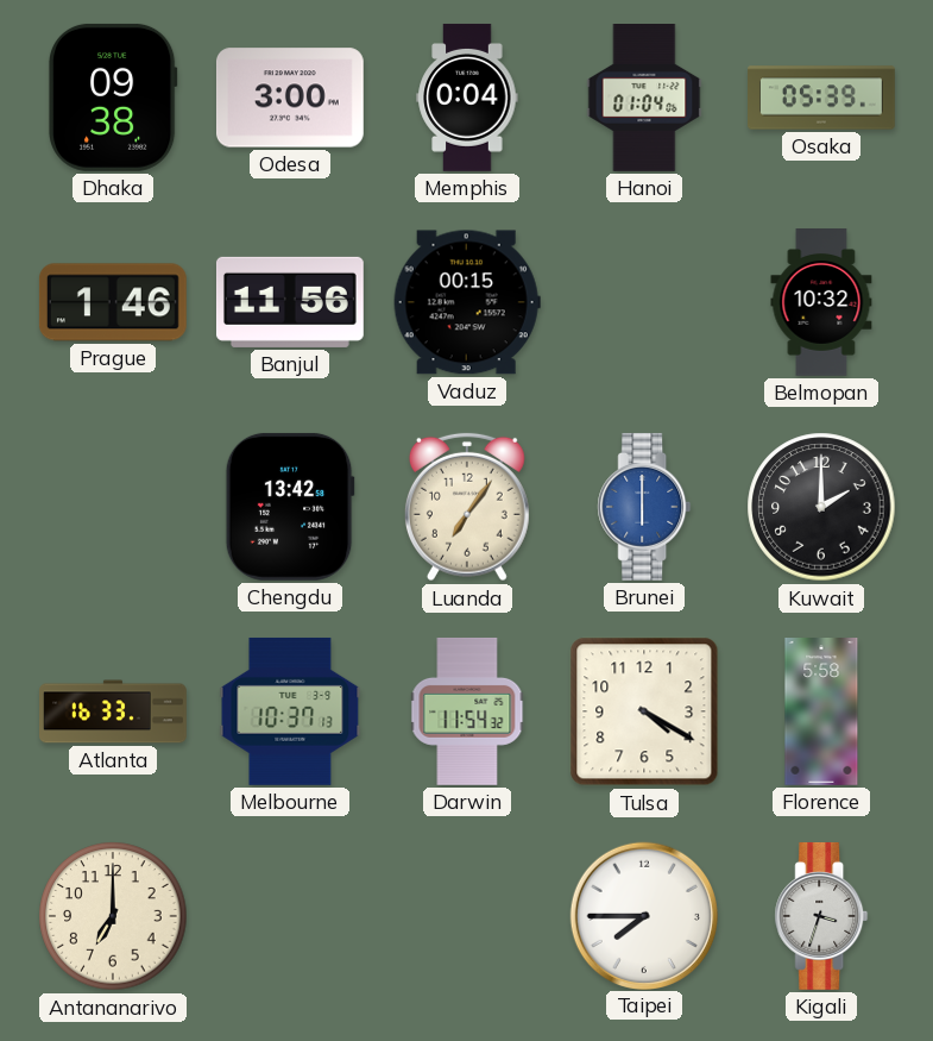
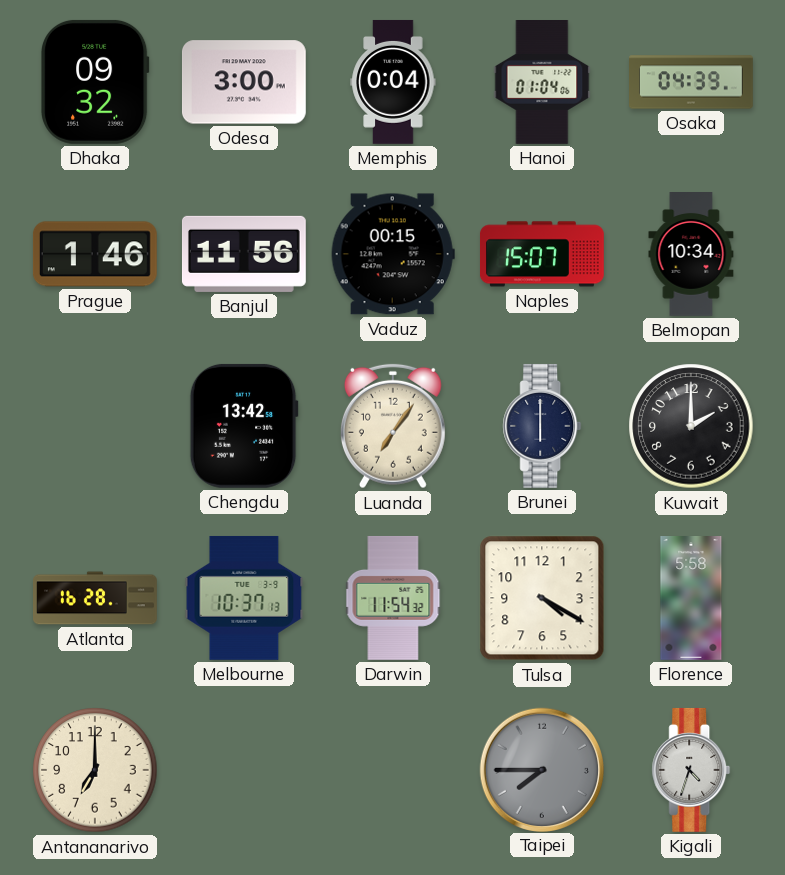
Dhaka: 09:38 -> 09:32
Osaka: 05:39 -> 04:39
Naples: none -> 15:07
Belmopan: 10:32 -> 10:34
Brunei dial: blue -> navy
Atlanta: 16:33 -> 16:28
Taipei dial: white -> grey
Kigali: 3:33 -> 4:33
